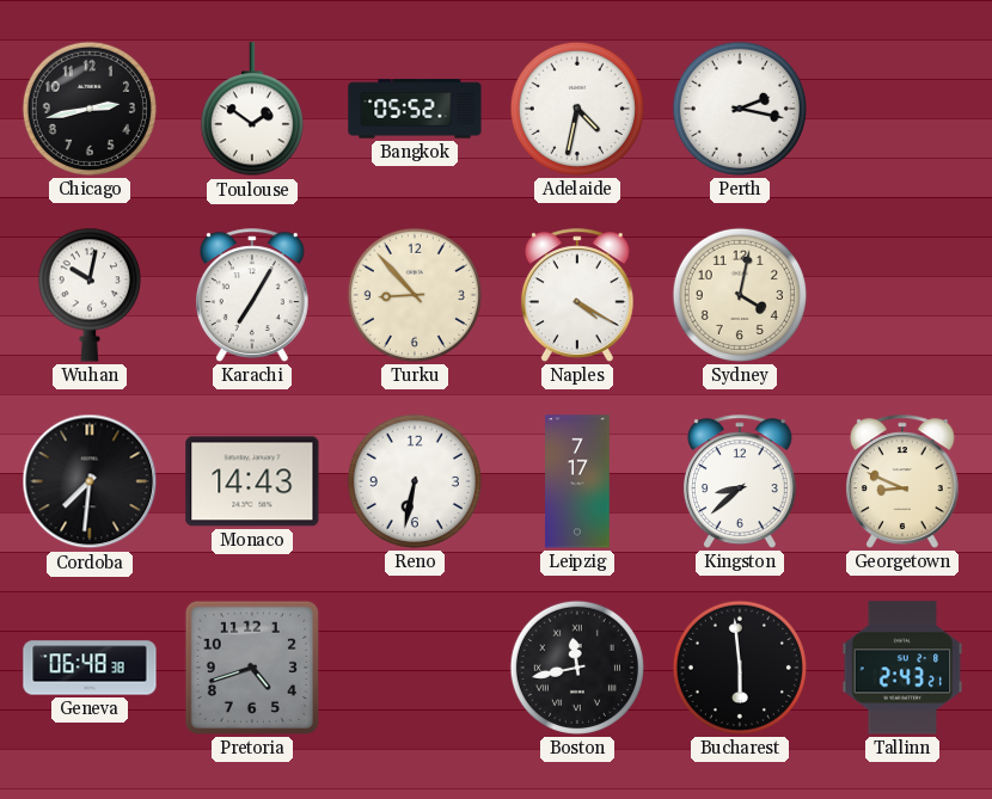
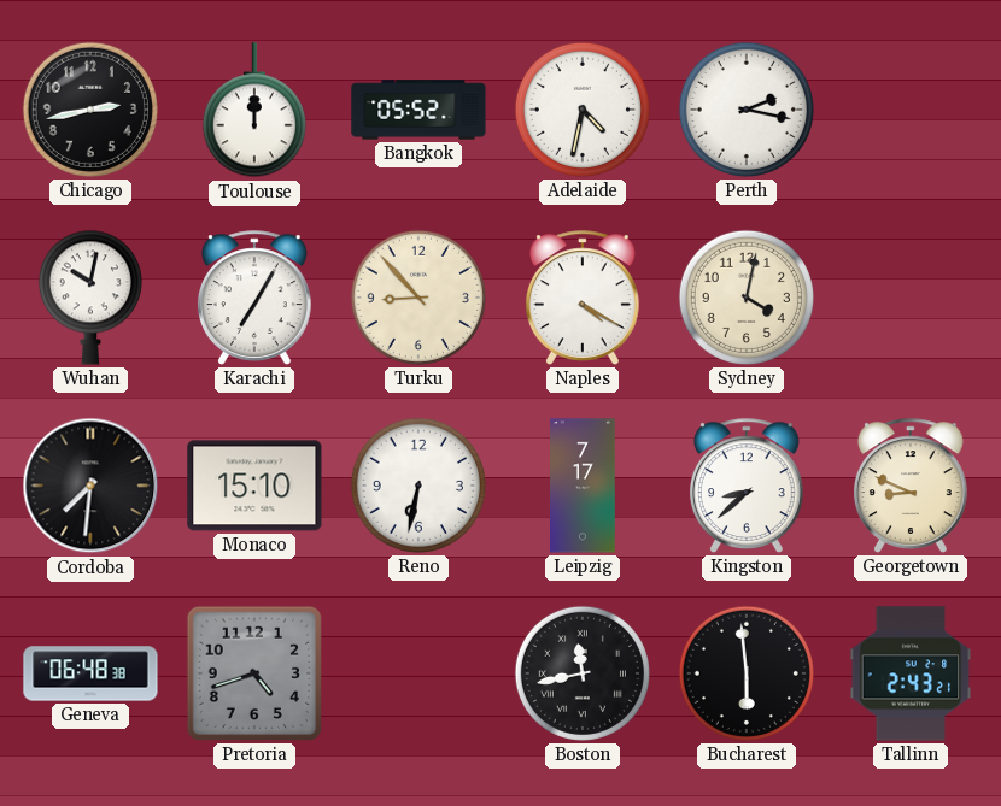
Toulouse: 1:51 -> 12:00
Monaco: 14:43 -> 15:10
